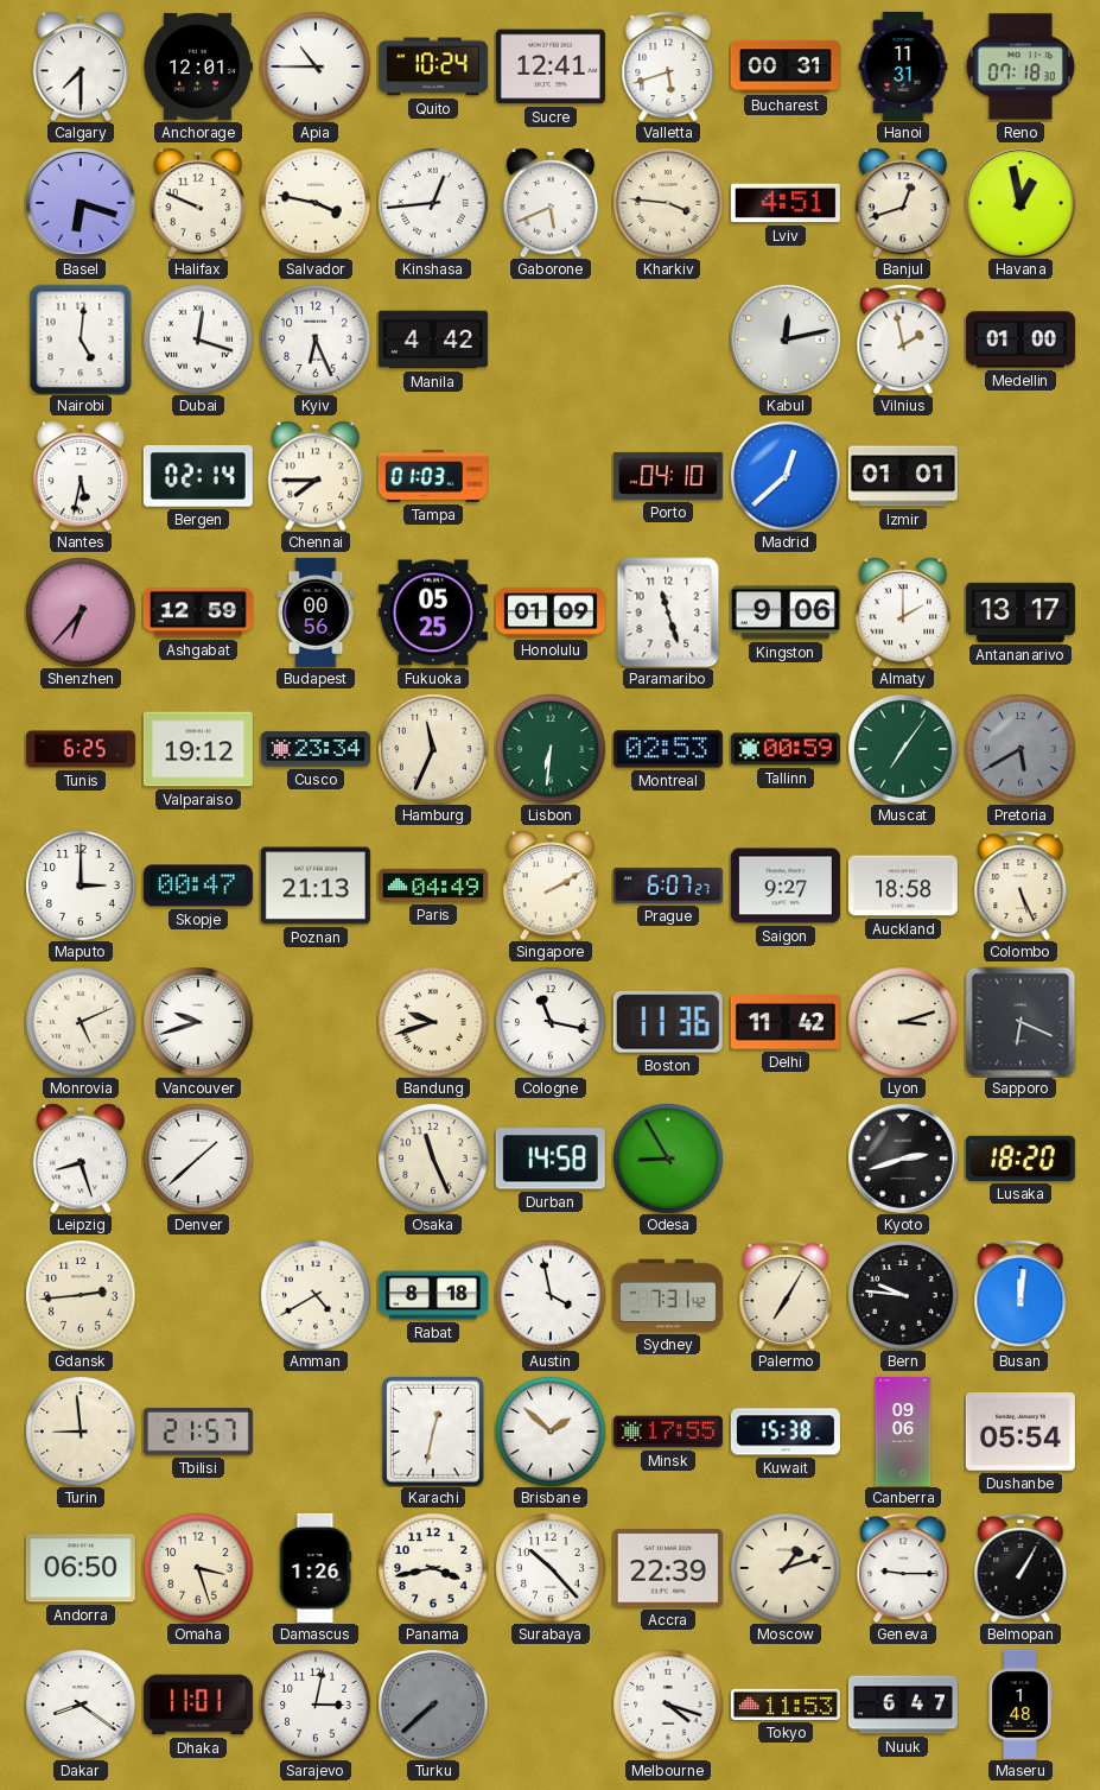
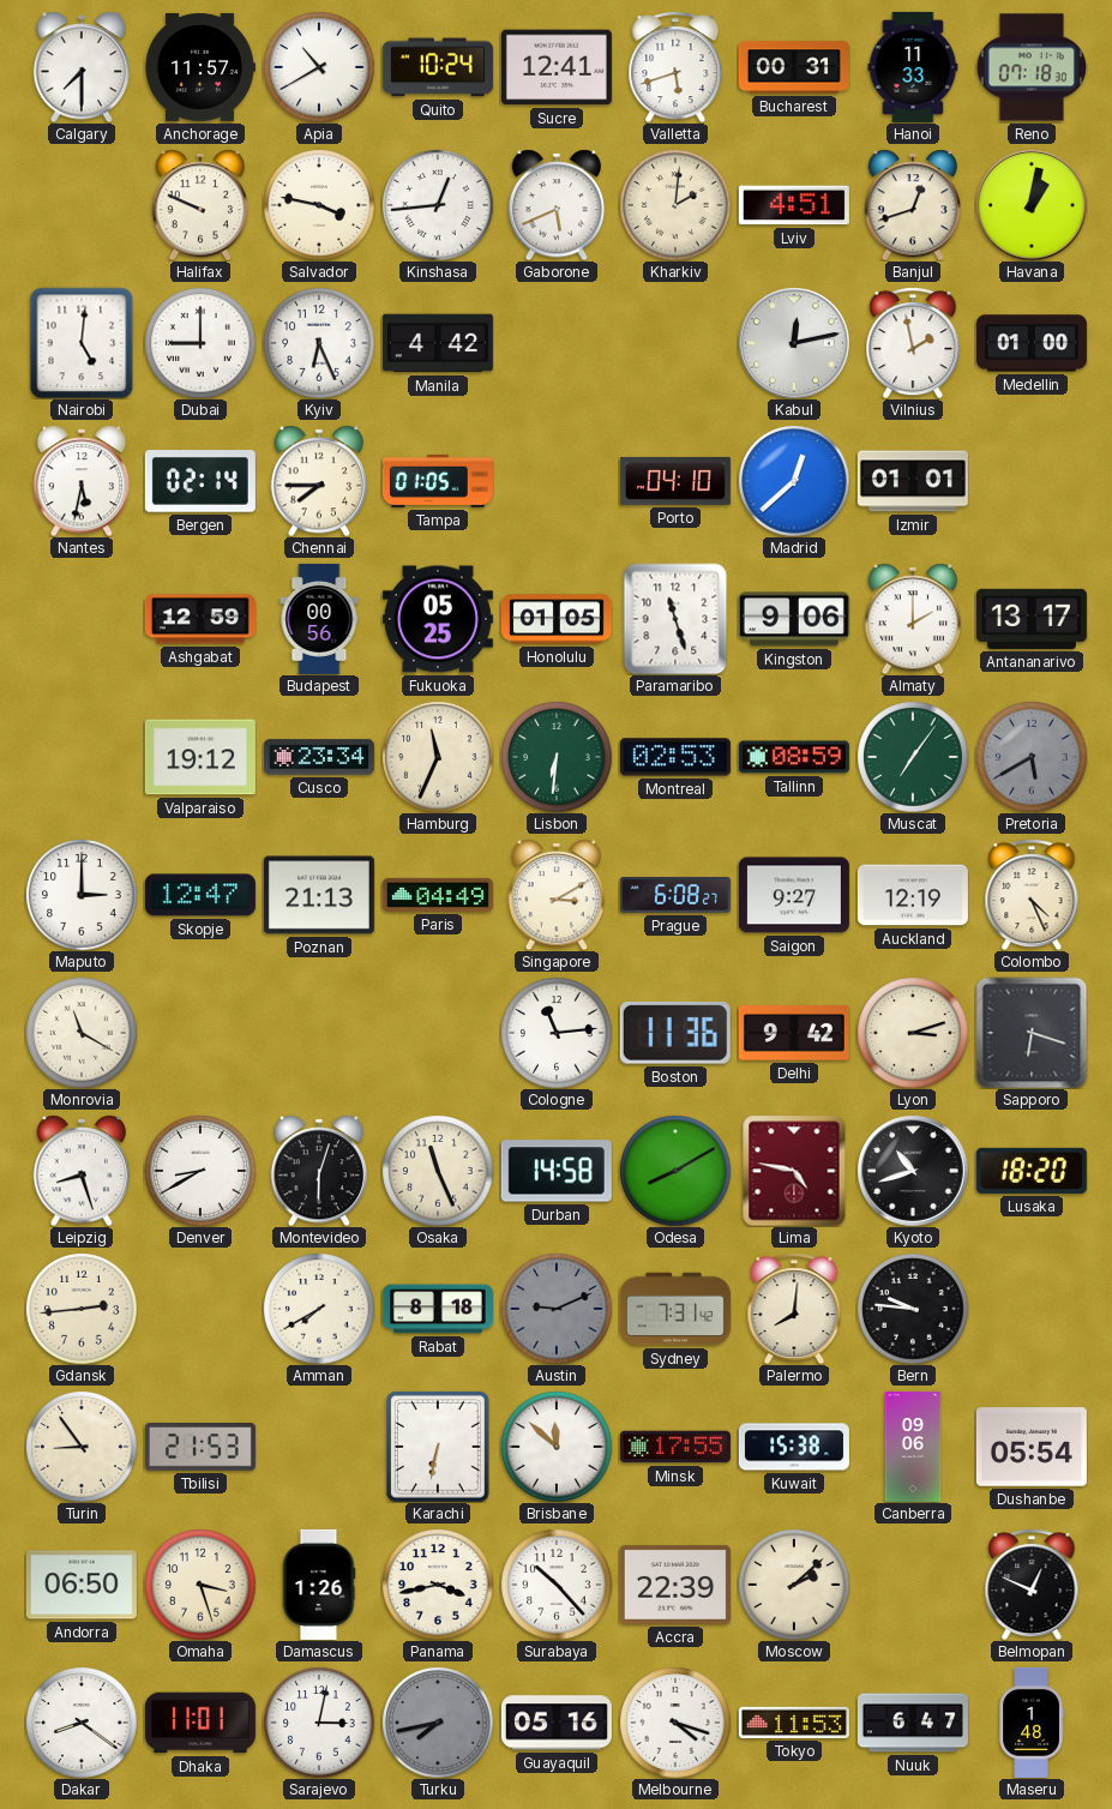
Anchorage: 12:01 -> 11:57
Apia: 10:45 -> 10:40
Hanoi: 11:31 -> 11:33
Basel: 6:18 -> none
Kharkiv: 3:46 -> 2:01
Havana: 12:58 -> 1:02
Dubai: 12:18 -> 9:00
Tampa: 01:03 -> 01:05
Shenzhen: 6:37 -> none
Honolulu: 01:09 -> 01:05
Tunis: 6:25 -> none
Tallinn: 00:59 -> 08:59
Skopje: 00:47 -> 12:47
Singapore: 2:10 -> 3:10
Prague: 6:07 -> 6:08
Auckland: 18:58 -> 12:19
Colombo: 5:26 -> 4:26
Monrovia: 5:11 -> 11:20
Vancouver: 9:42 -> none
Bandung: 9:42 -> none
Cologne: 11:17 -> 11:14
Delhi: 11:42 -> 9:42
Sapporo: 6:19 -> 6:18
Denver: 1:38 -> 8:40
Montevideo: none -> 6:03
Odesa: 8:55 -> 8:10
Lima: none -> 4:47
Kyoto: 2:42 -> 10:42
Amman: 4:40 -> 7:40
Austin: 3:58 -> 9:11
Austin dial: white -> grey
Palermo: 7:05 -> 8:01
Busan: 12:01 -> none
Turin: 8:59 -> 8:54
Tbilisi: 21:57 -> 21:53
Karachi: 12:32 -> 6:32
Brisbane: 1:52 -> 11:52
Moscow: 1:12 -> 2:08
Geneva: 9:15 -> none
Belmopan: 1:05 -> 12:49
Turku: 7:38 -> 7:43
Guayaquil: none -> 05:16
